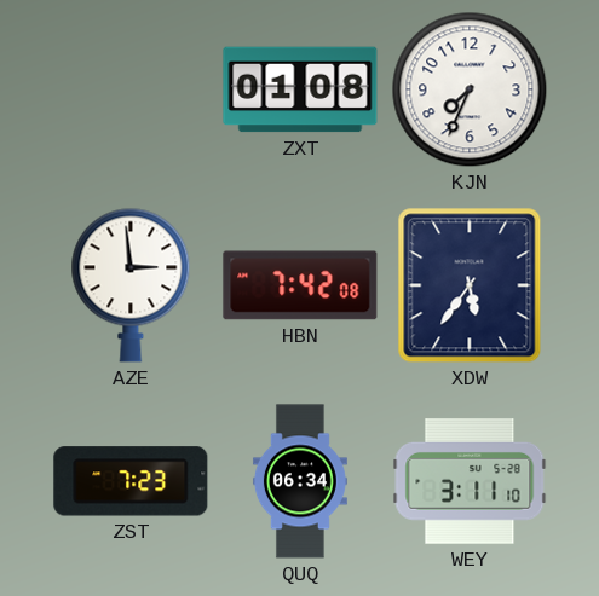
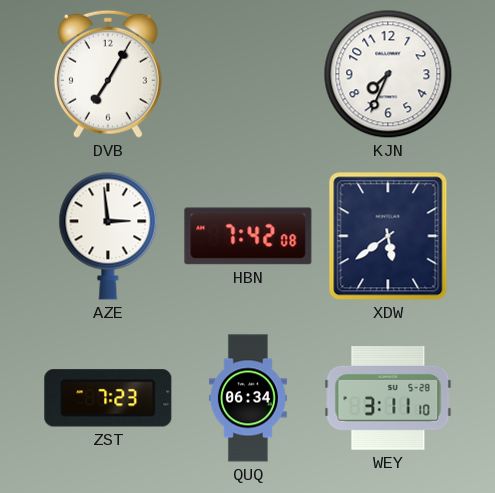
DVB: none -> 7:05
ZXT: 01:08 -> none
XDW: 5:36 -> 5:39
